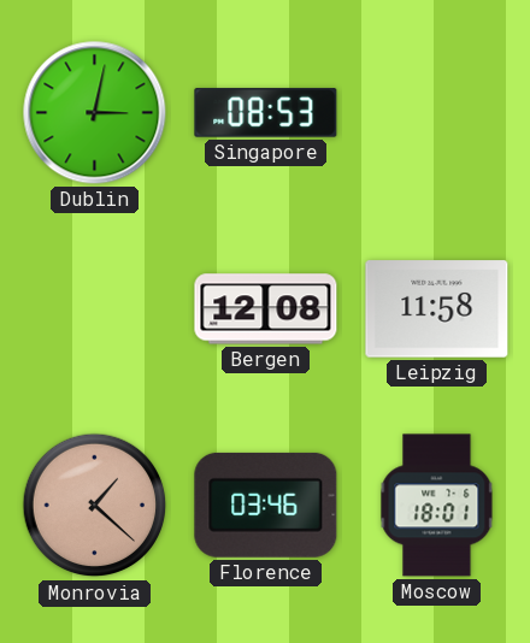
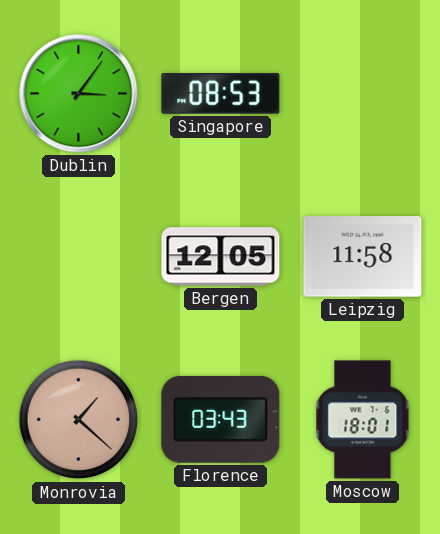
Dublin: 3:02 -> 3:06
Bergen: 12:08 -> 12:05
Florence: 03:46 -> 03:43
